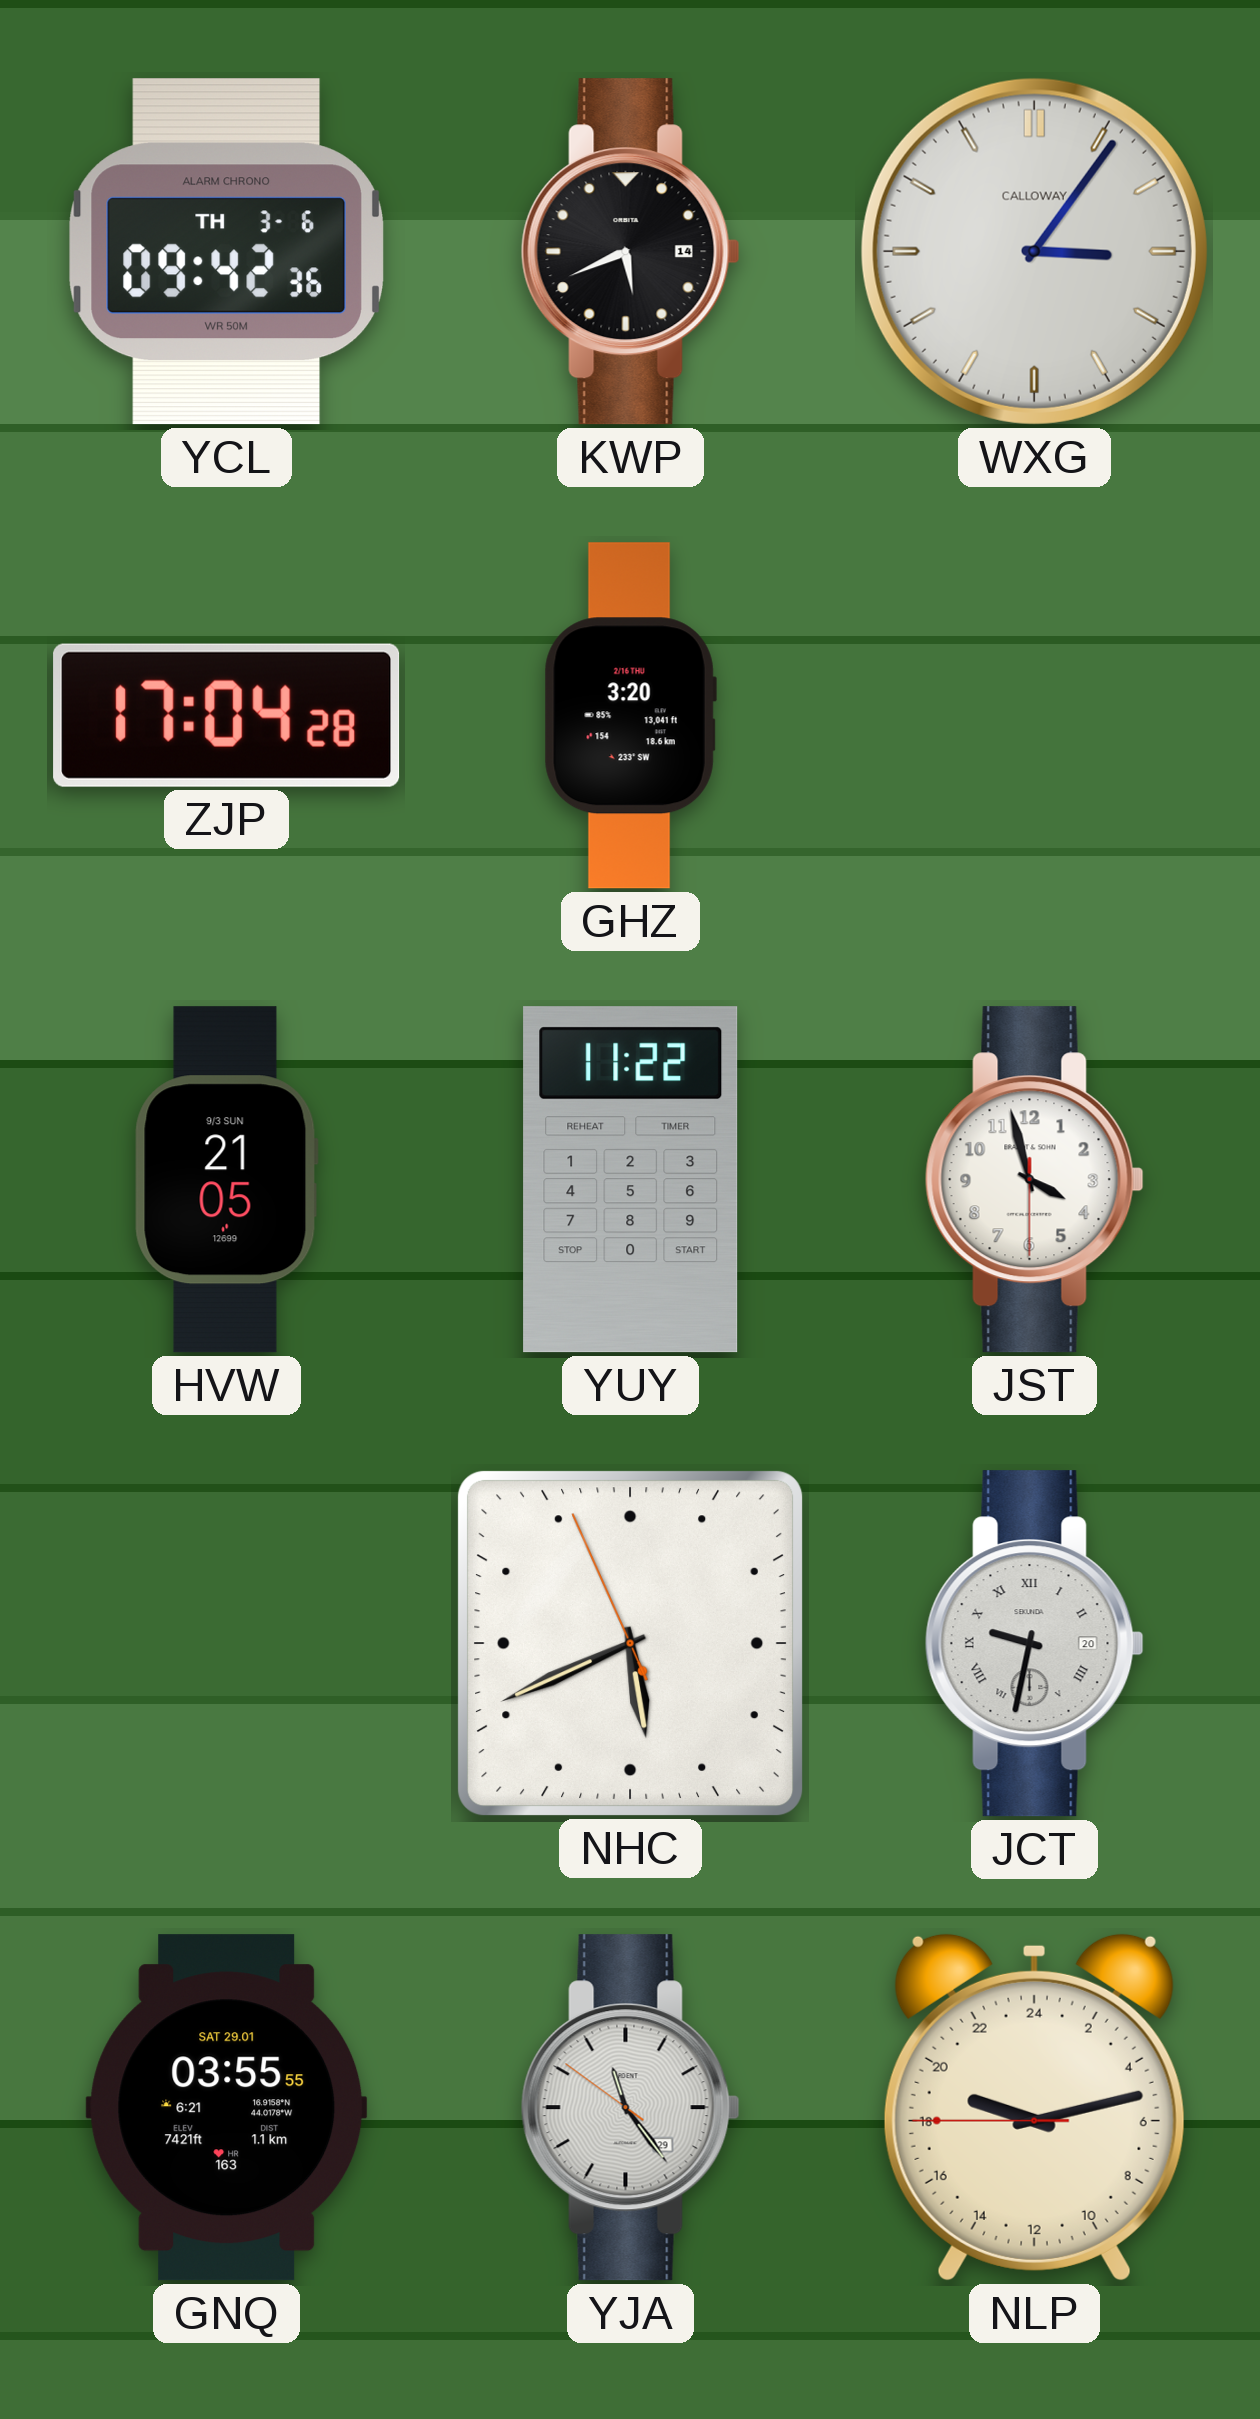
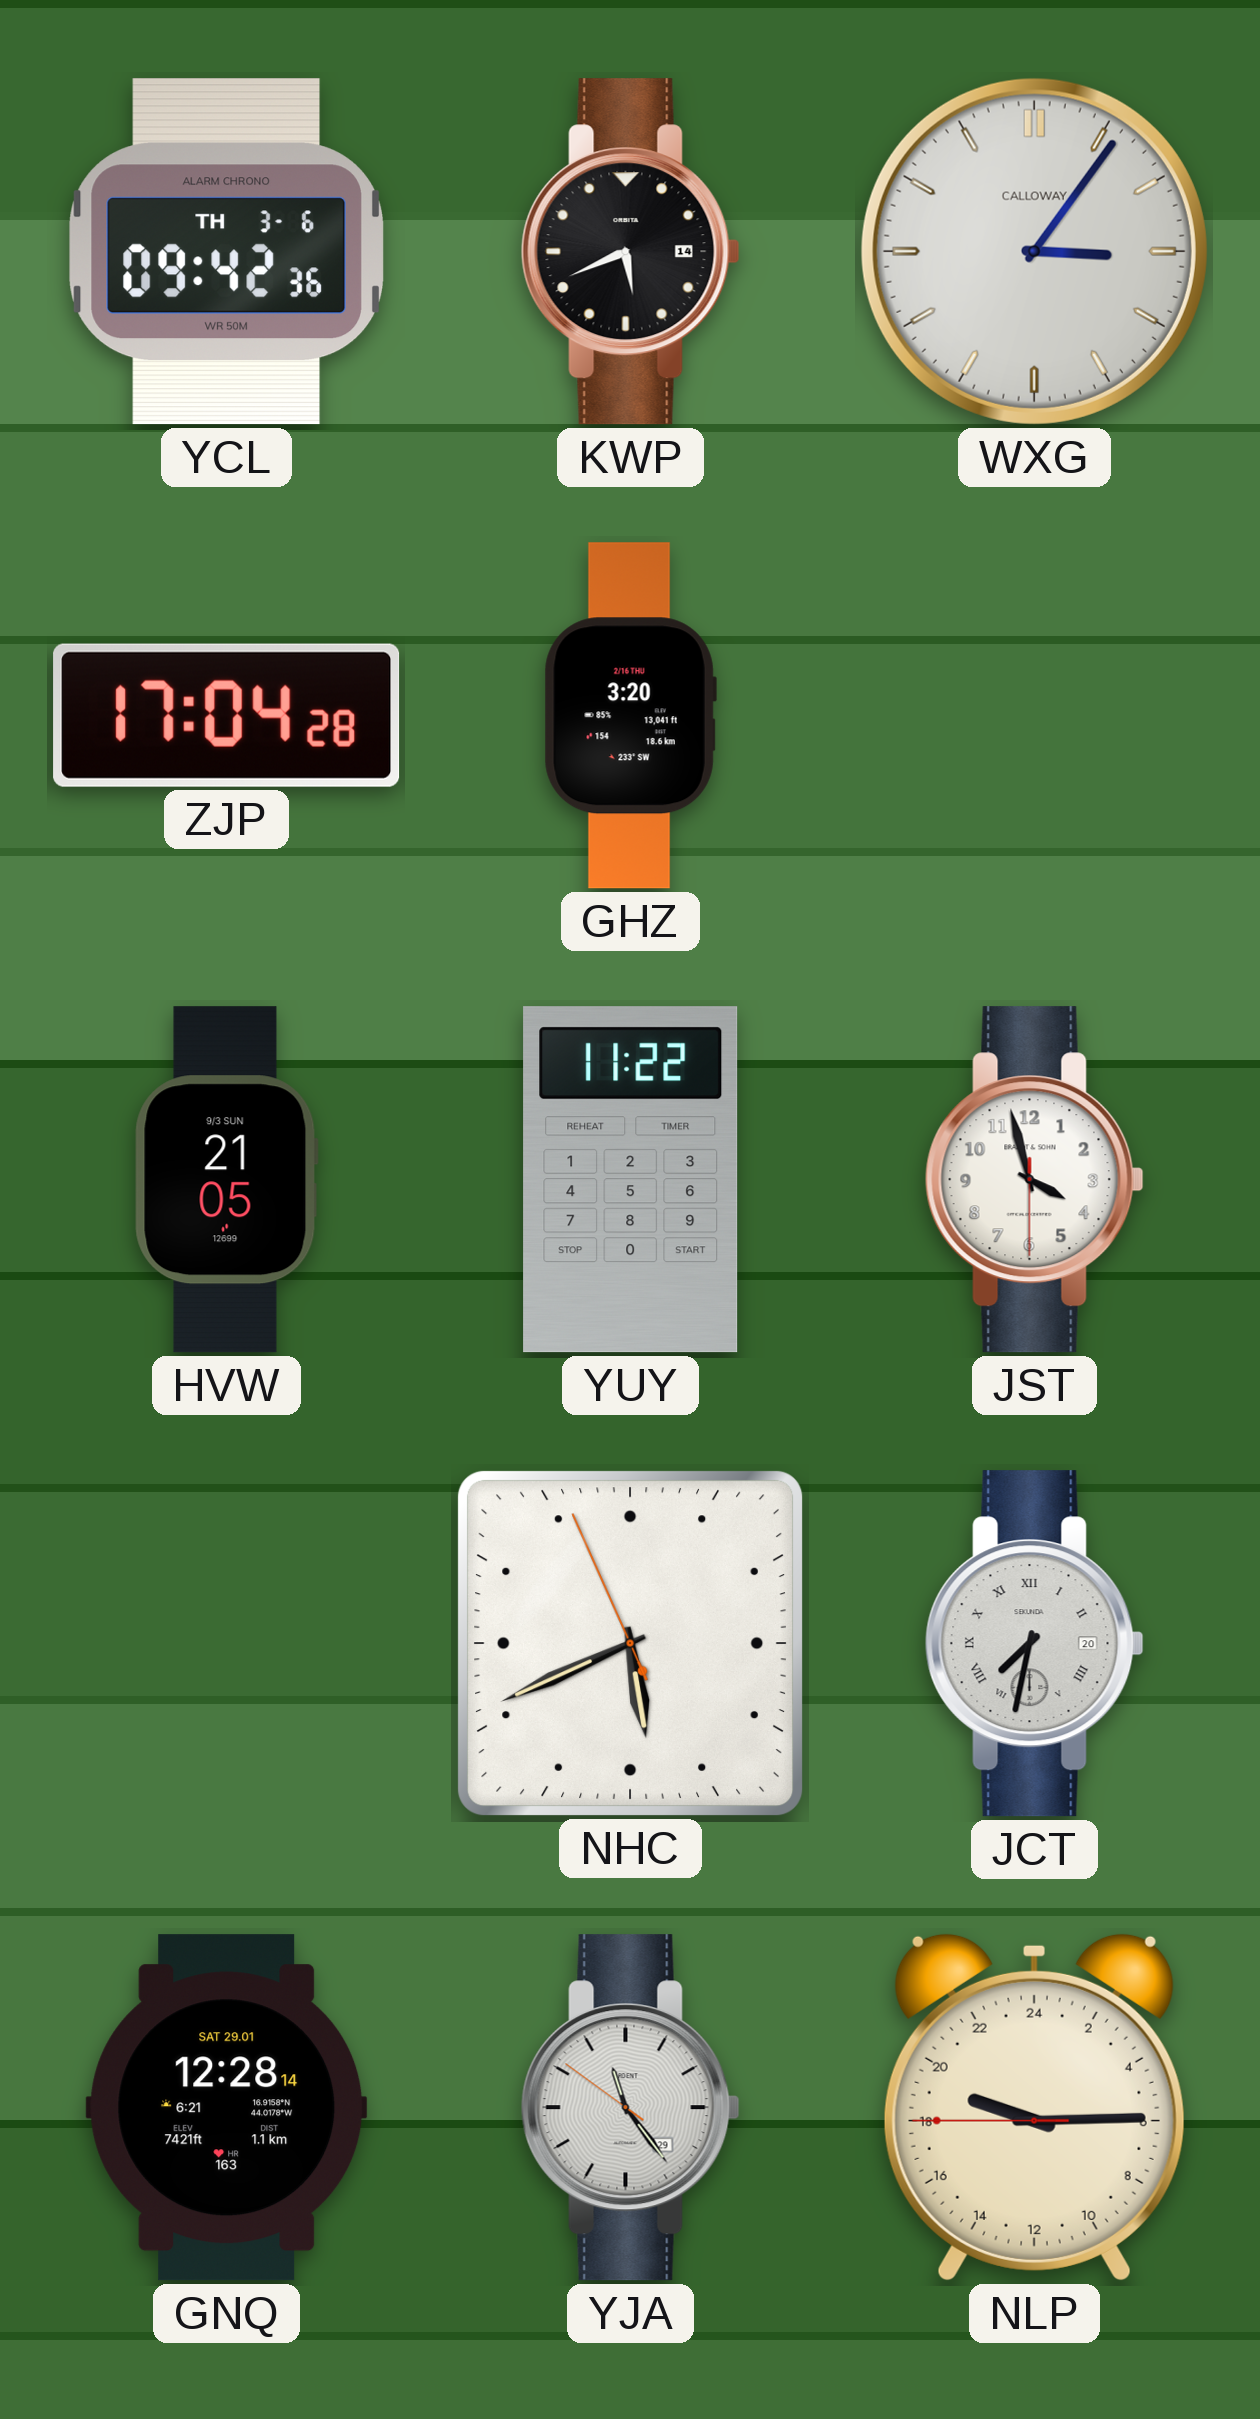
JCT: 9:32 -> 7:32
GNQ: 03:55 -> 12:28
NLP: 19:12 -> 19:14
